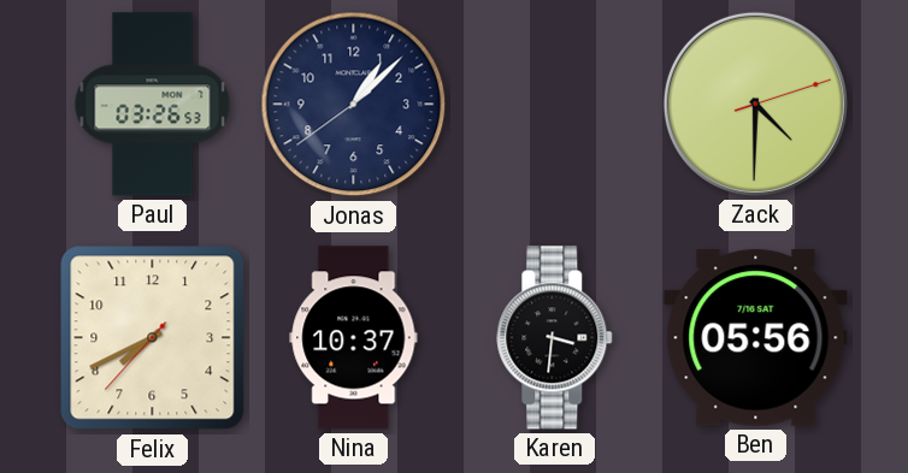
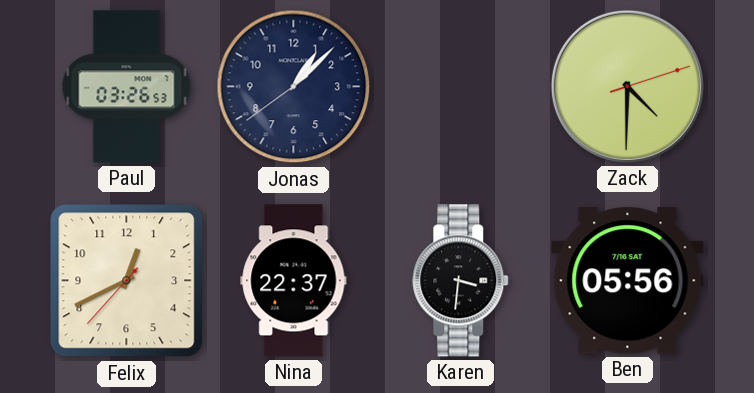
Felix: 7:40 -> 12:40
Nina: 10:37 -> 22:37
